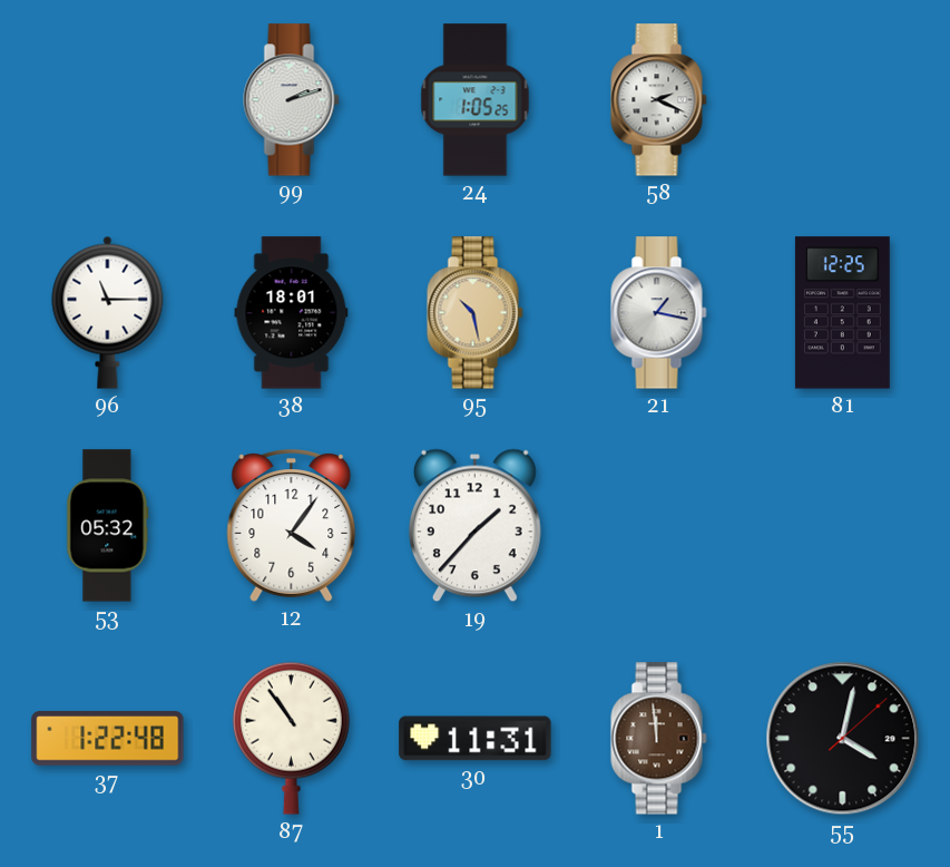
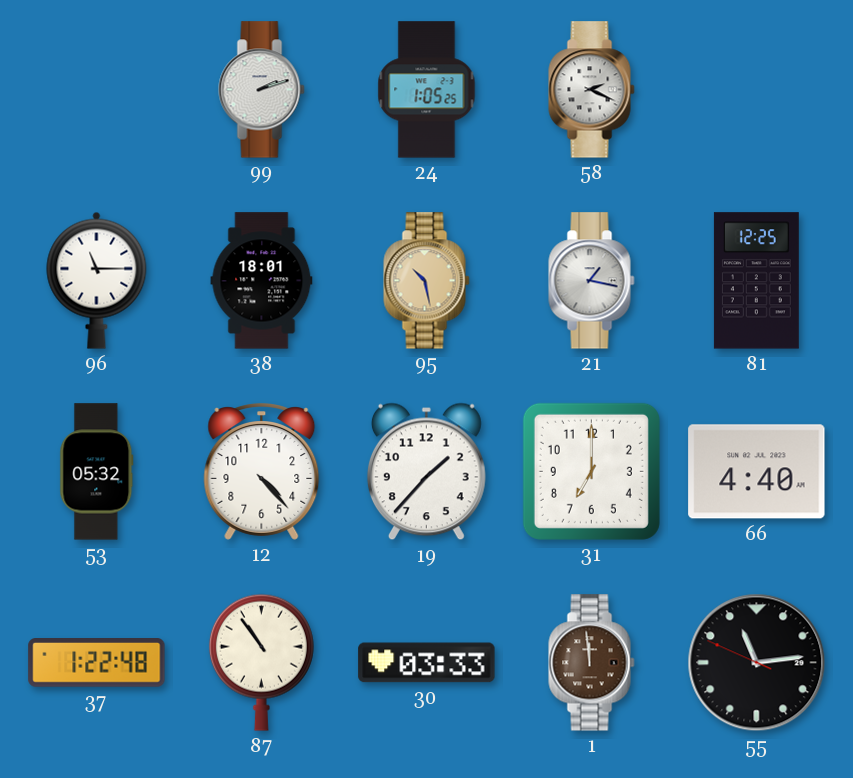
12: 4:06 -> 4:23
31: none -> 7:00
66: none -> 4:40
30: 11:31 -> 03:33
55: 4:02 -> 11:13
